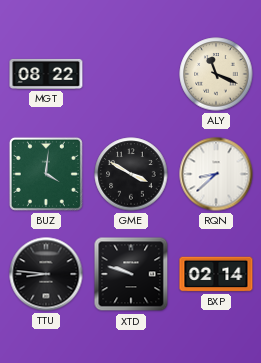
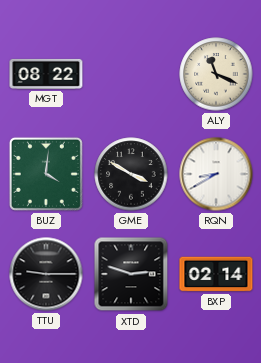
RQN: 8:38 -> 8:40
TTU: 8:46 -> 9:15
XTD: 9:48 -> 2:48
